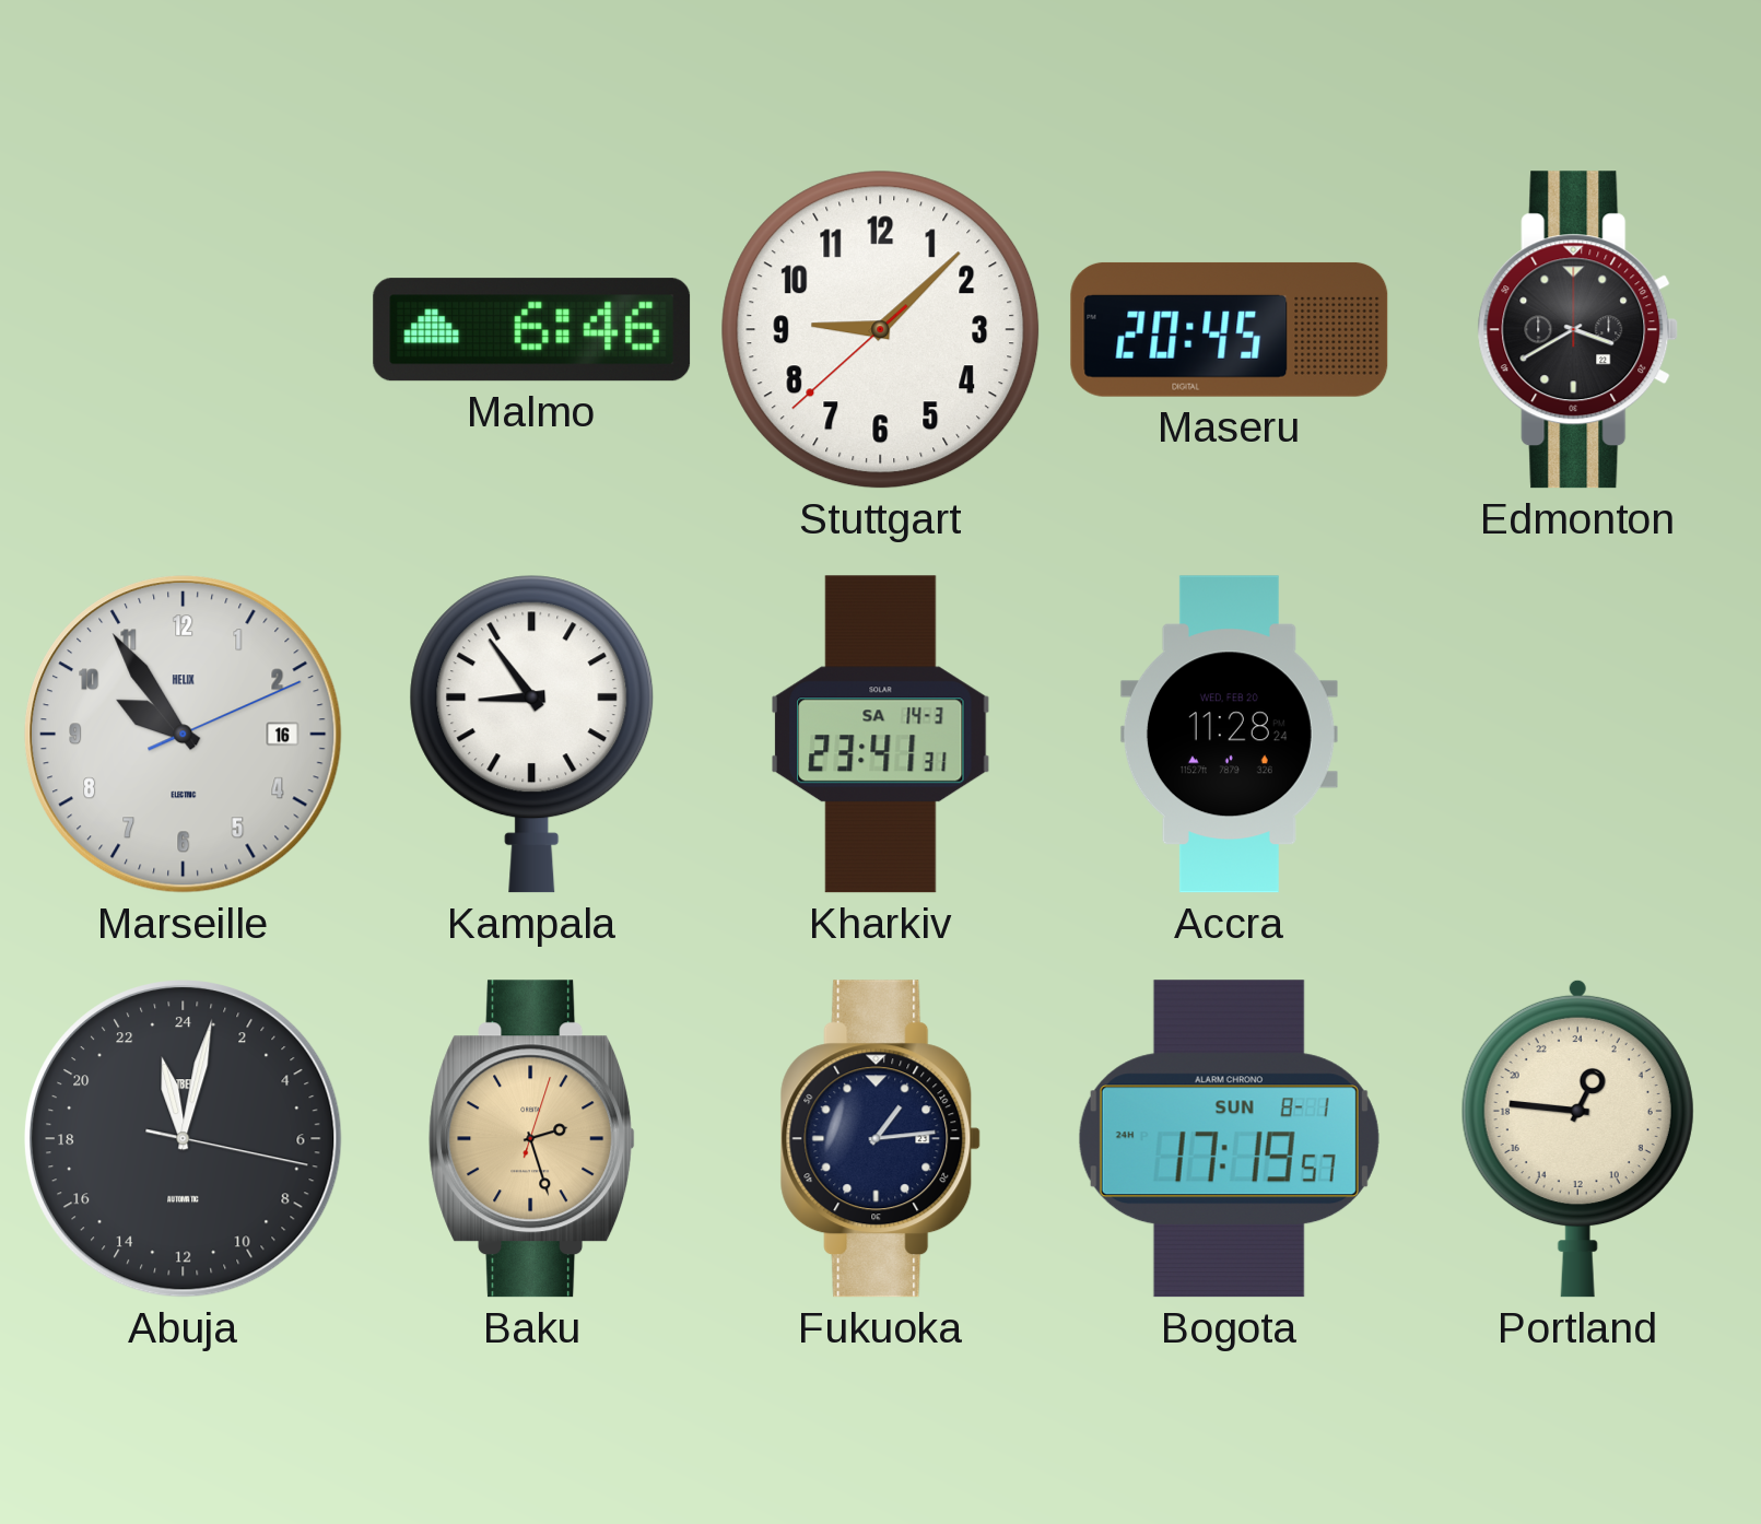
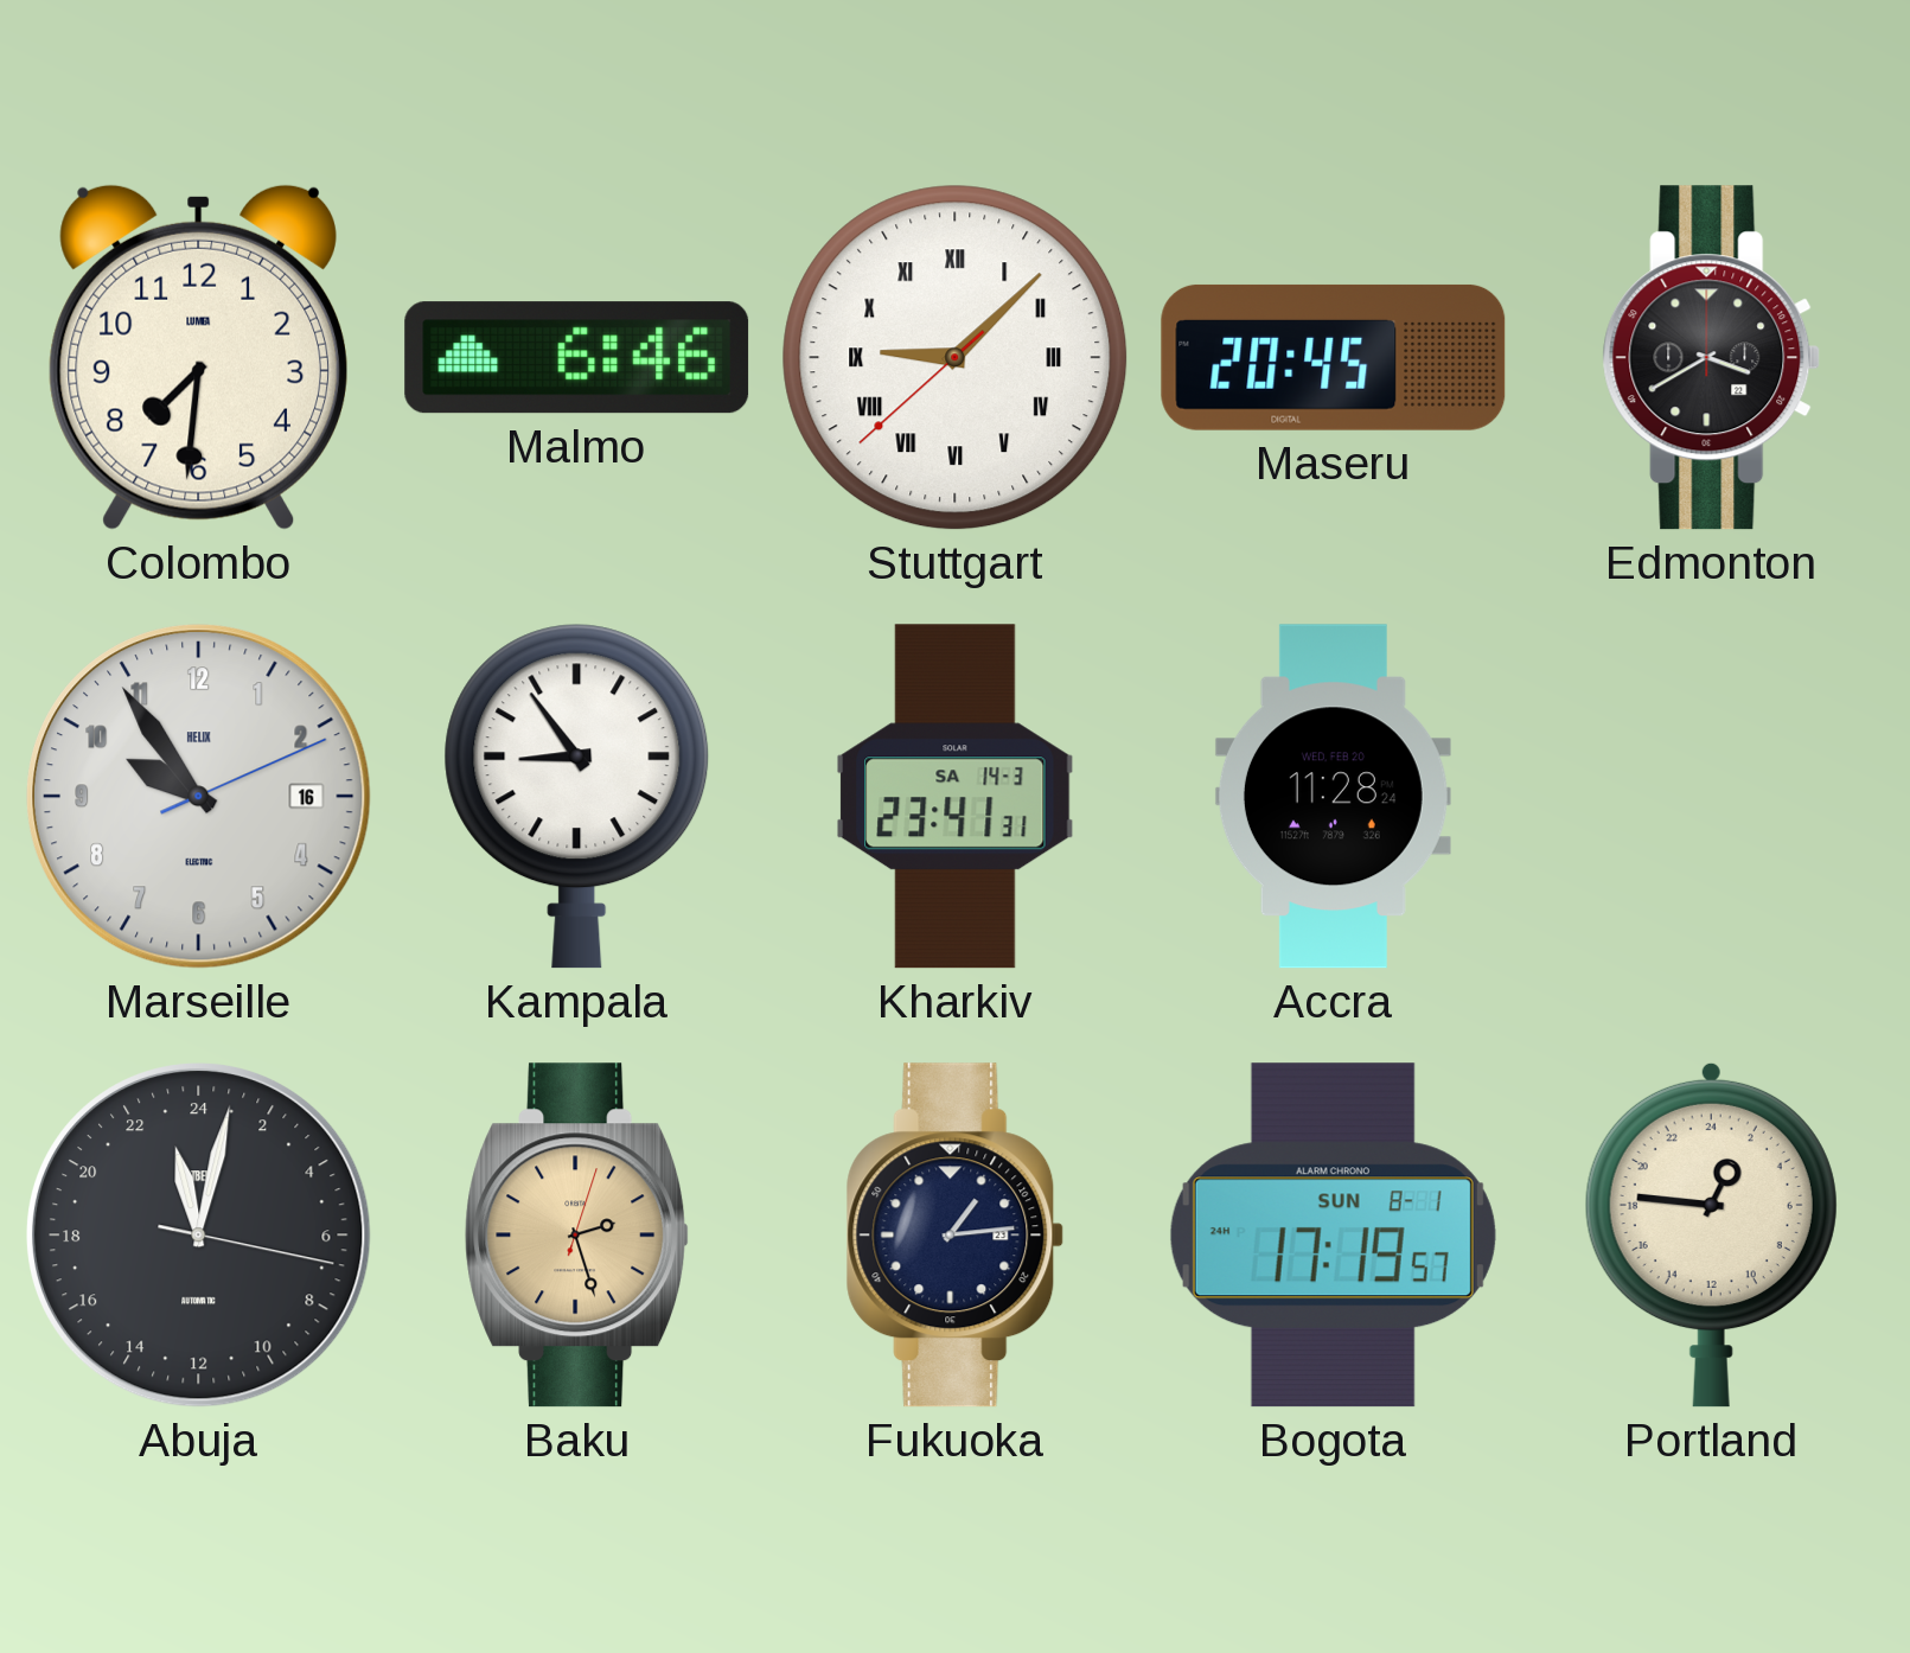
Colombo: none -> 7:31
Stuttgart numerals: Arabic -> Roman
